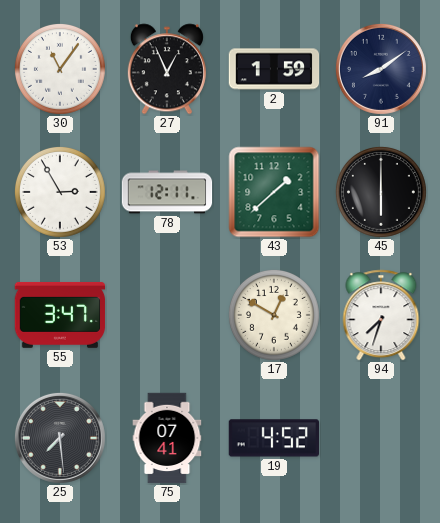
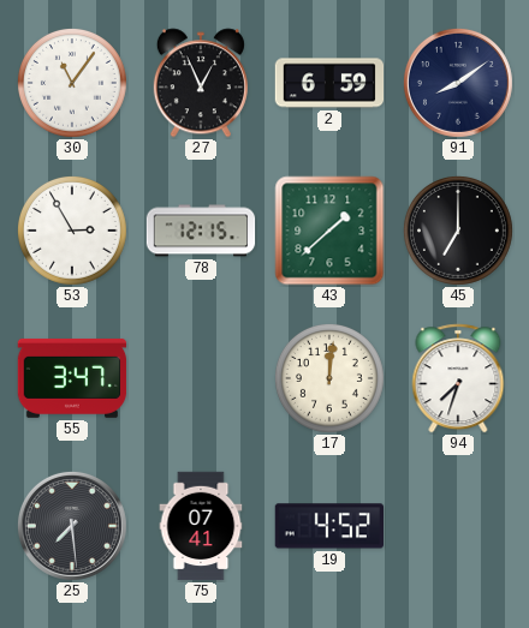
2: 1:59 -> 6:59
78: 12:11 -> 12:15
45: 6:00 -> 7:00
17: 12:50 -> 12:01
